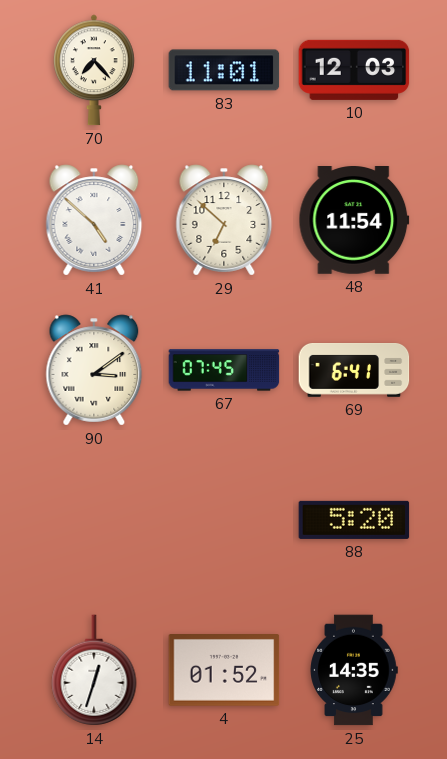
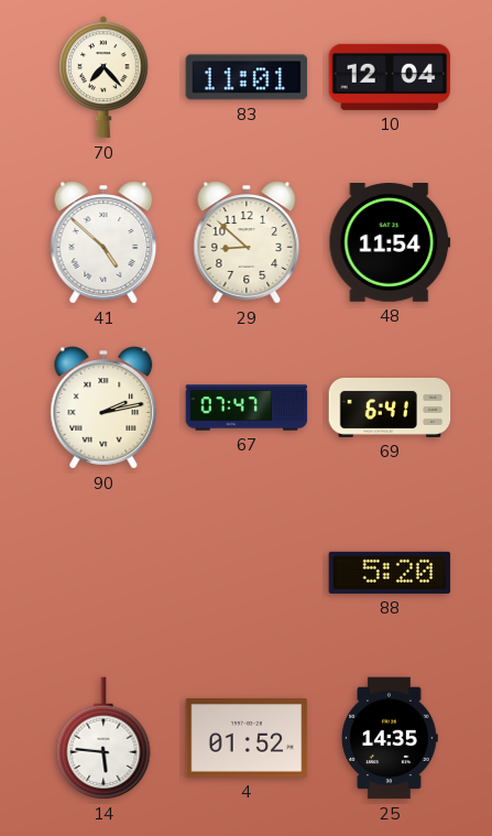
10: 12:03 -> 12:04
29: 6:52 -> 8:52
90: 3:09 -> 2:13
67: 07:45 -> 07:47
14: 12:33 -> 5:46
